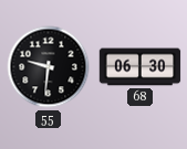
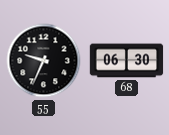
55: 9:31 -> 9:34
